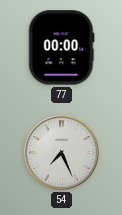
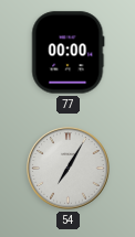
54: 7:26 -> 7:05
